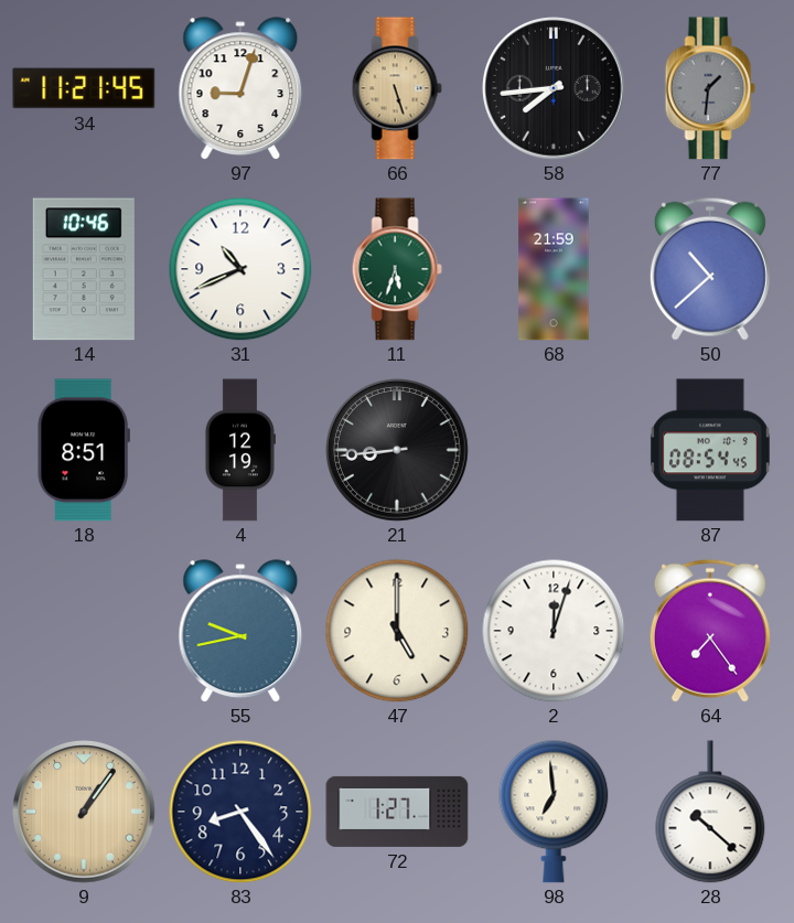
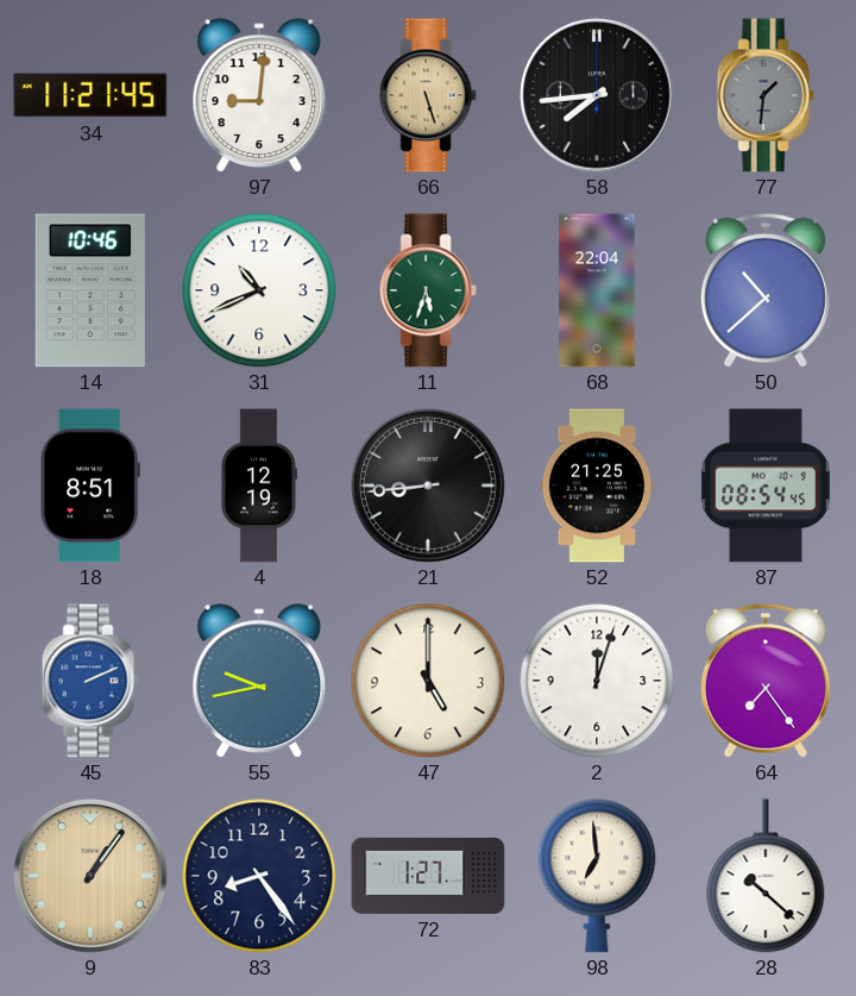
97: 9:03 -> 9:01
68: 21:59 -> 22:04
52: none -> 21:25
45: none -> 2:11
